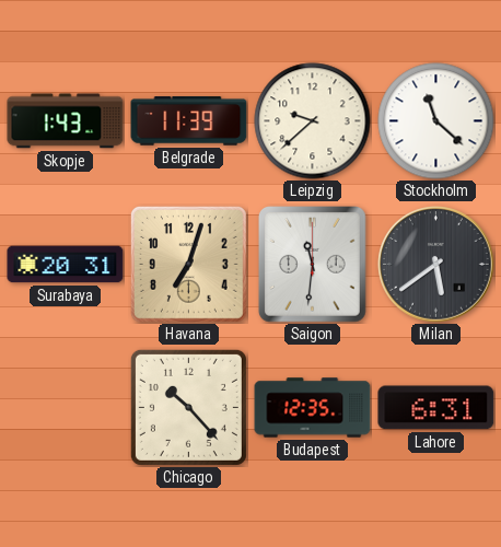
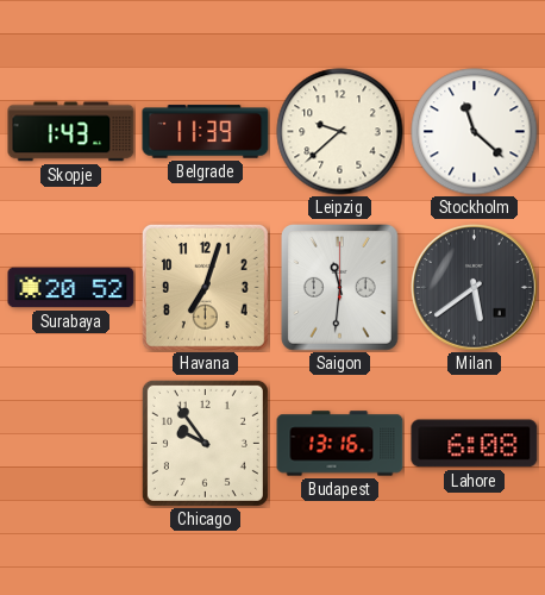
Surabaya: 20:31 -> 20:52
Chicago: 10:23 -> 9:54
Budapest: 12:35 -> 13:16
Lahore: 6:31 -> 6:08
